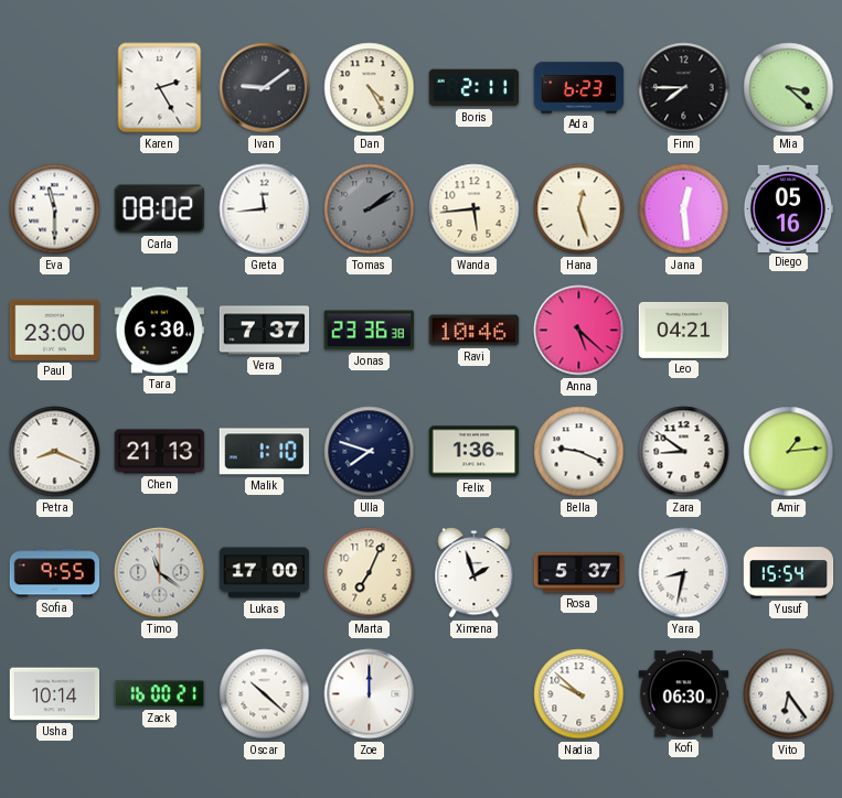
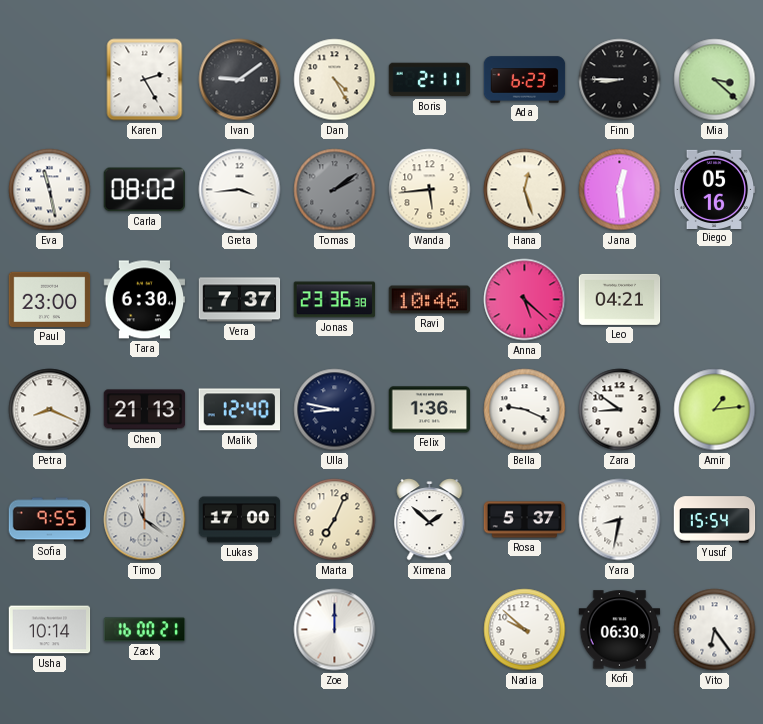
Finn: 7:45 -> 8:45
Eva: 11:30 -> 11:28
Greta: 11:44 -> 3:44
Malik: 1:10 -> 12:40
Ulla: 7:48 -> 8:47
Ximena: 1:57 -> 1:52
Oscar: 10:22 -> none
